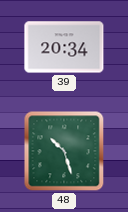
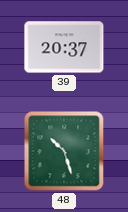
39: 20:34 -> 20:37
